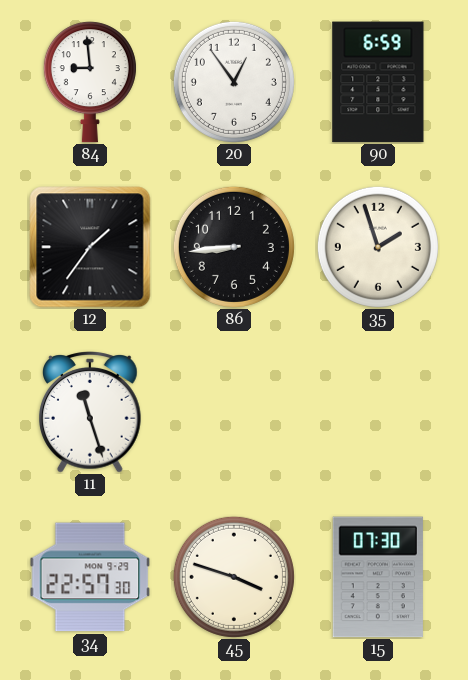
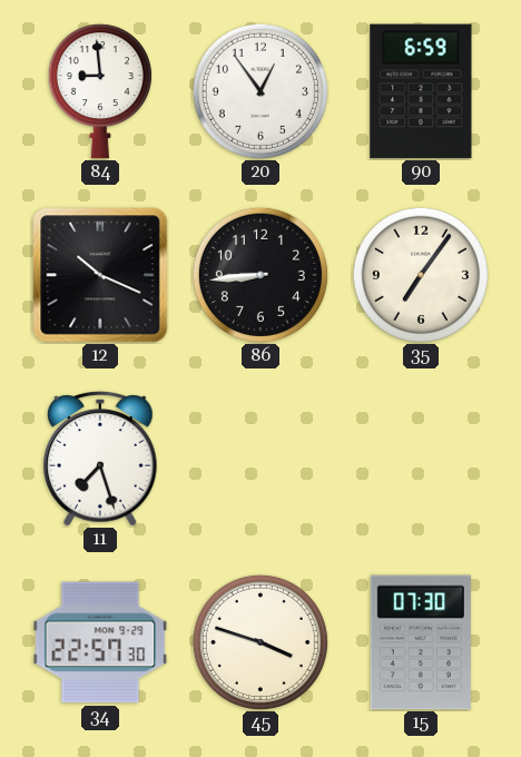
12: 1:36 -> 10:19
35: 1:57 -> 7:06
11: 11:27 -> 7:27
